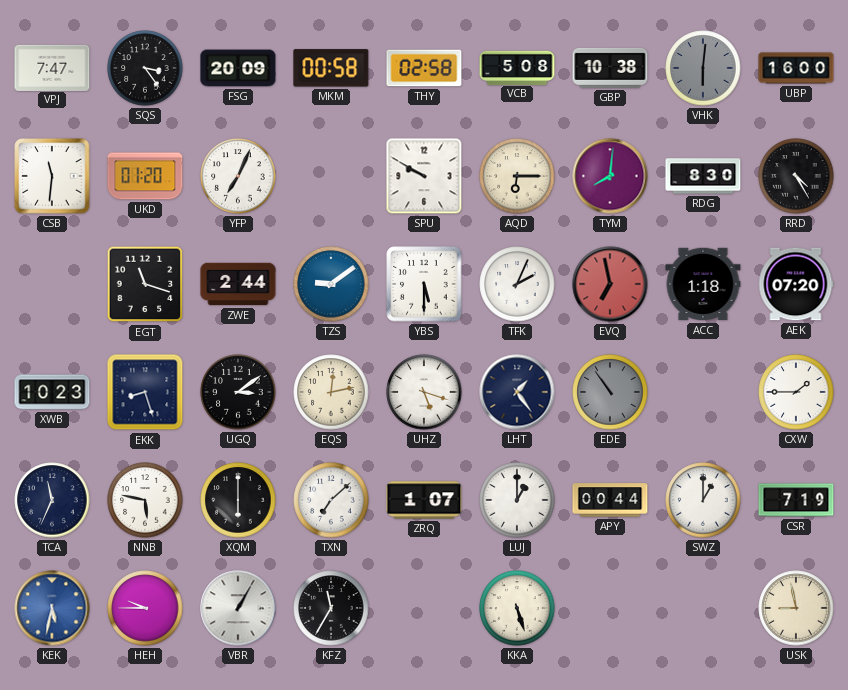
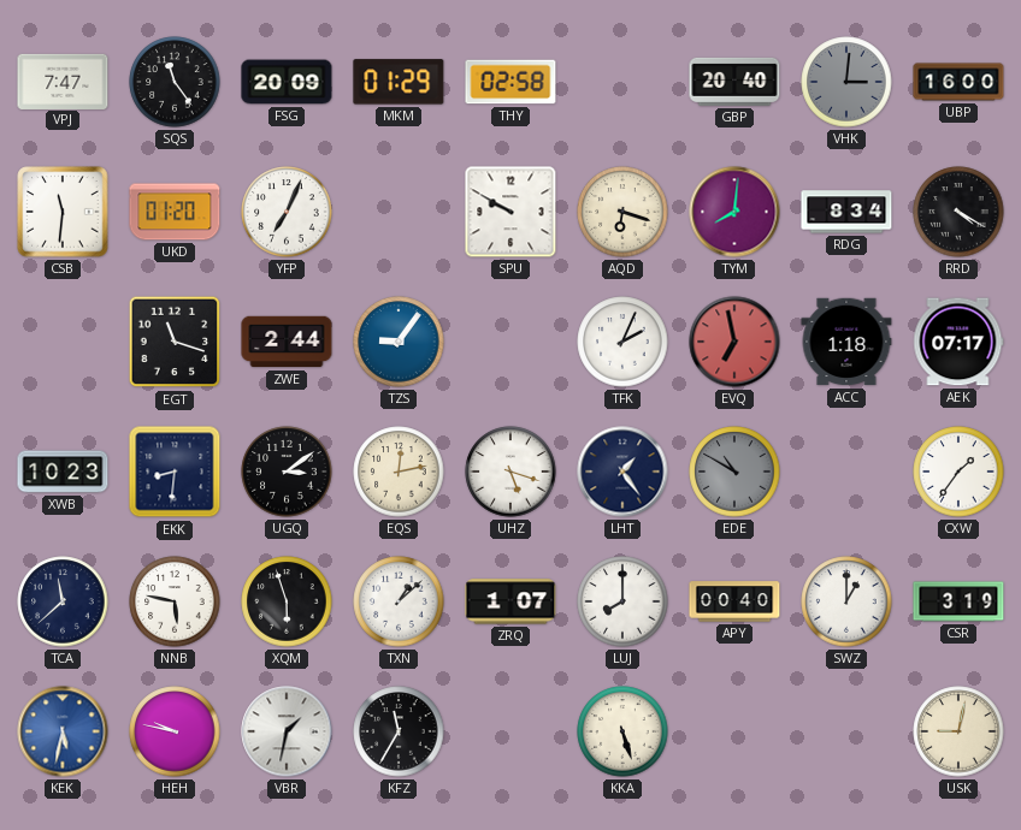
SQS: 3:24 -> 11:24
MKM: 00:58 -> 01:29
VCB: 5:08 -> none
GBP: 10:38 -> 20:40
VHK: 6:01 -> 3:01
AQD: 6:15 -> 6:18
RDG: 8:30 -> 8:34
RRD: 4:25 -> 4:20
TZS: 9:09 -> 9:06
YBS: 5:30 -> none
AEK: 07:20 -> 07:17
EKK: 8:27 -> 8:31
EDE: 10:54 -> 10:50
CXW: 1:45 -> 1:36
TCA: 11:34 -> 11:38
XQM: 6:00 -> 5:57
TXN: 7:08 -> 1:08
LUJ: 1:00 -> 8:00
APY: 00:44 -> 00:40
CSR: 7:19 -> 3:19
HEH: 9:45 -> 9:47
VBR: 1:05 -> 1:32
USK: 8:58 -> 9:02
